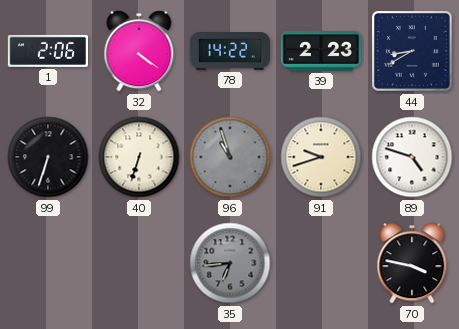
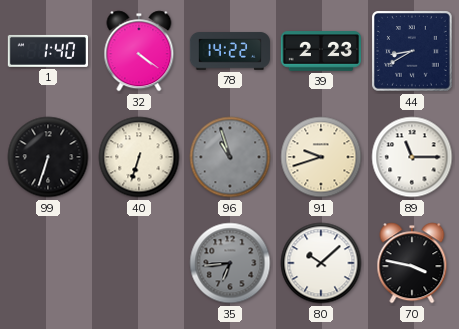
1: 2:06 -> 1:40
89: 4:48 -> 11:15
80: none -> 10:08
